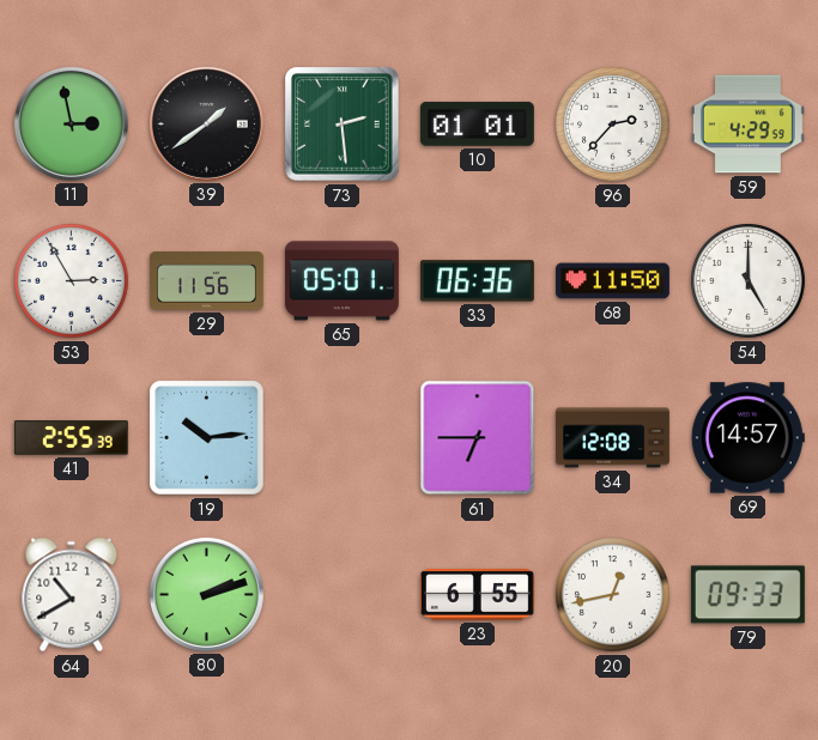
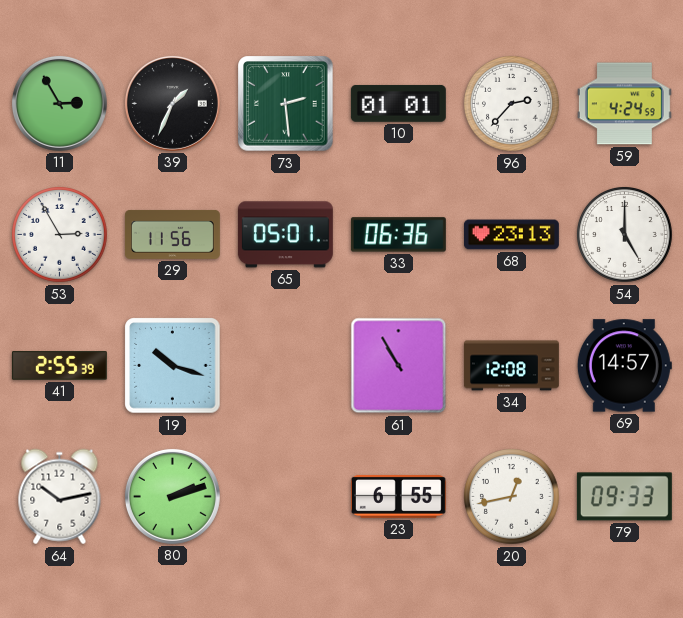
11: 2:58 -> 2:55
39: 1:39 -> 1:34
59: 4:29 -> 4:24
68: 11:50 -> 23:13
19: 10:14 -> 10:18
61: 6:45 -> 10:55
64: 10:40 -> 10:13
